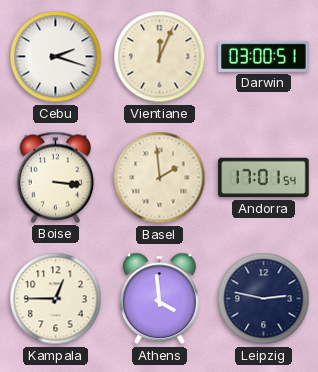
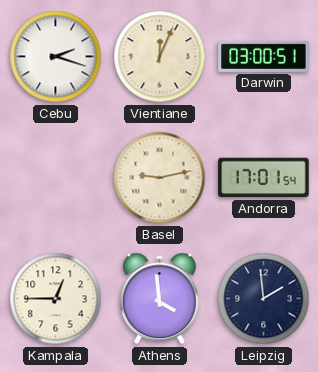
Boise: 3:16 -> none
Basel: 1:59 -> 9:13
Leipzig: 2:47 -> 1:59
